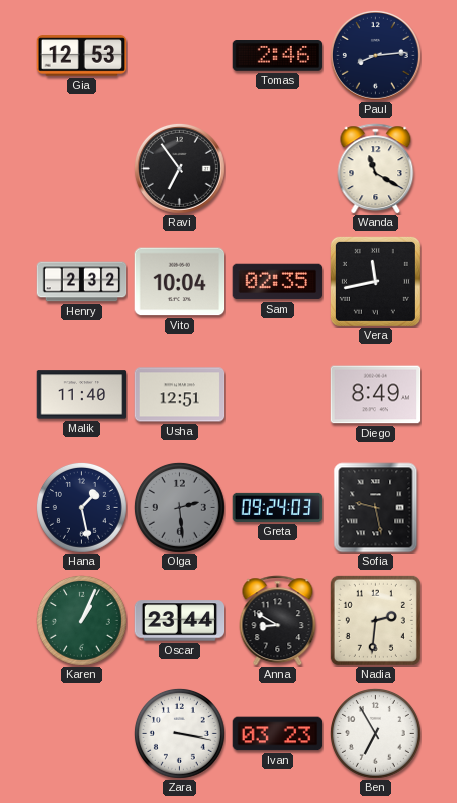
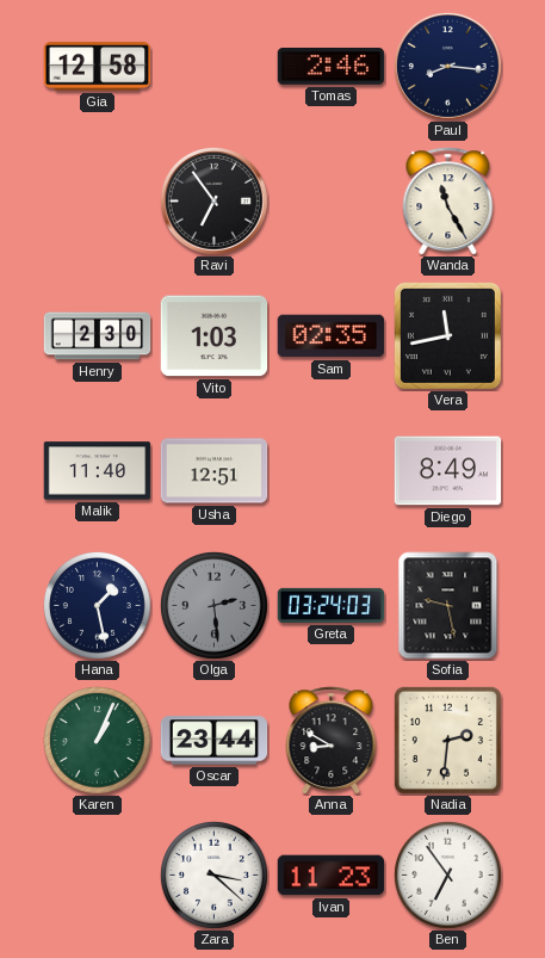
Gia: 12:53 -> 12:58
Paul: 8:14 -> 8:16
Wanda: 11:20 -> 11:25
Henry: 2:32 -> 2:30
Vito: 10:04 -> 1:03
Greta: 09:24 -> 03:24
Zara: 3:17 -> 3:22
Ivan: 03:23 -> 11:23
Ben: 6:55 -> 6:54
